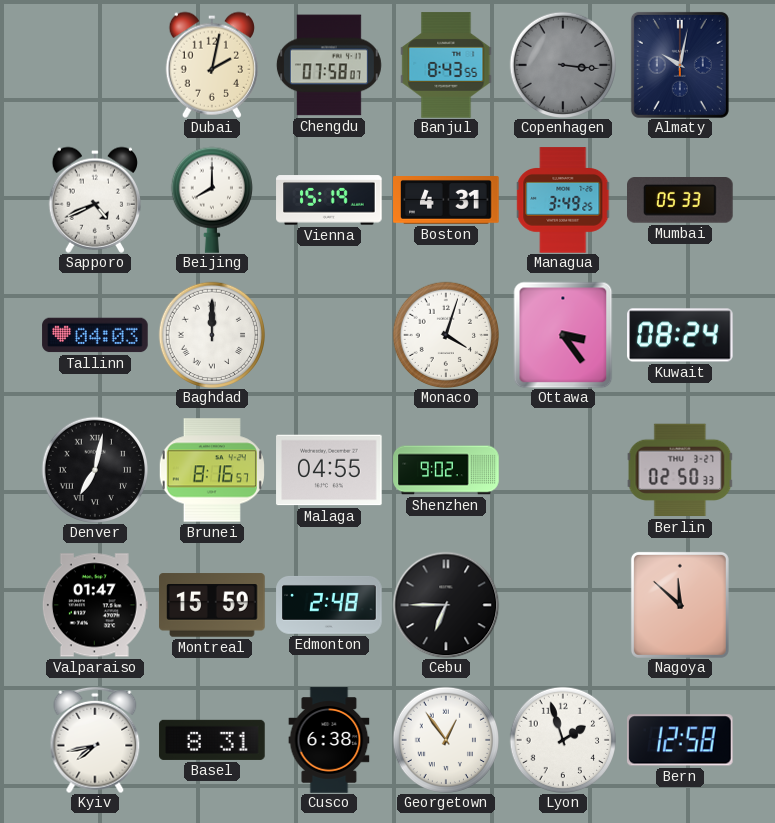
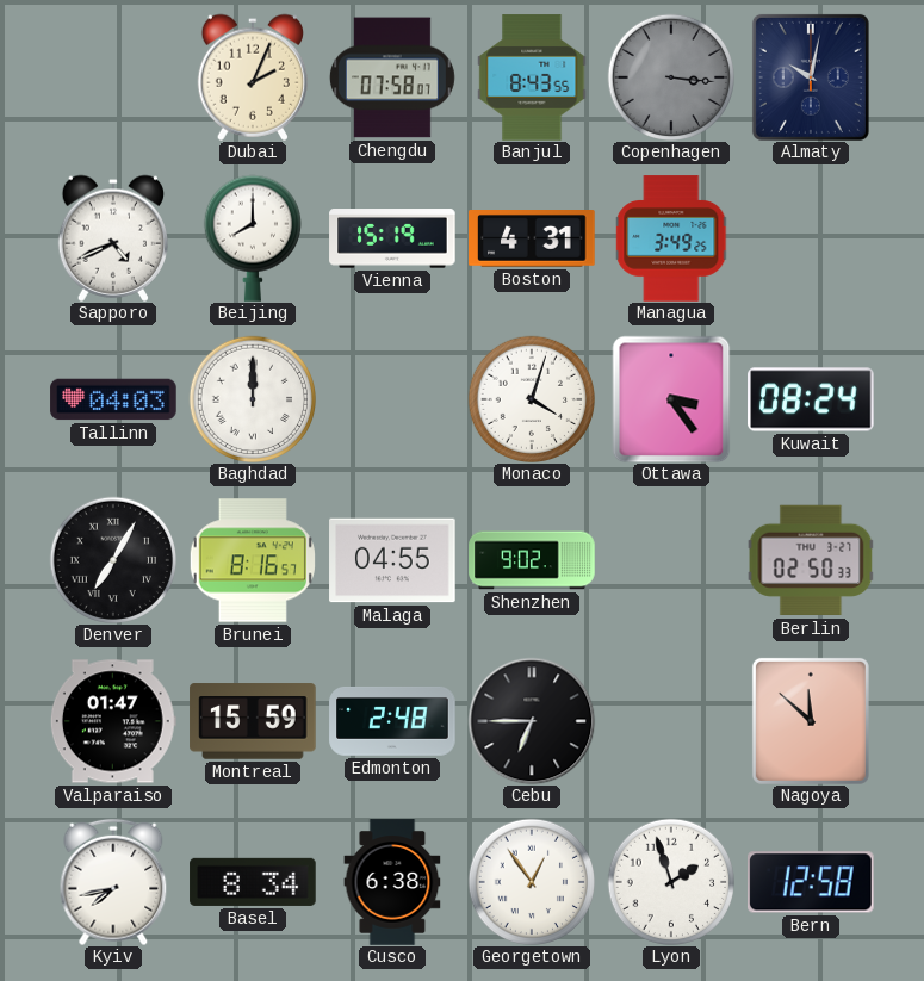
Dubai: 2:02 -> 2:04
Mumbai: 05:33 -> none
Denver: 7:02 -> 7:05
Basel: 8:31 -> 8:34
